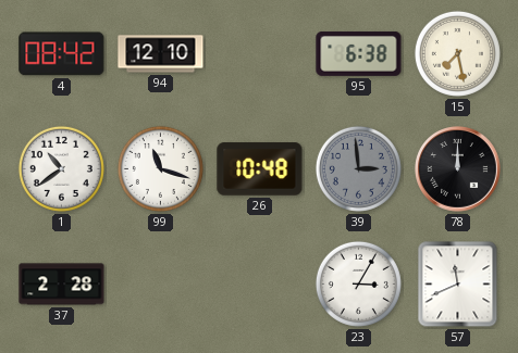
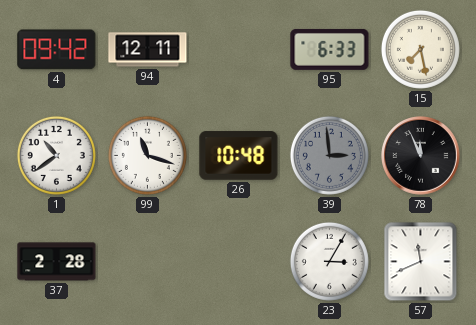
4: 08:42 -> 09:42
94: 12:10 -> 12:11
95: 6:38 -> 6:33
78: 12:00 -> 11:56
